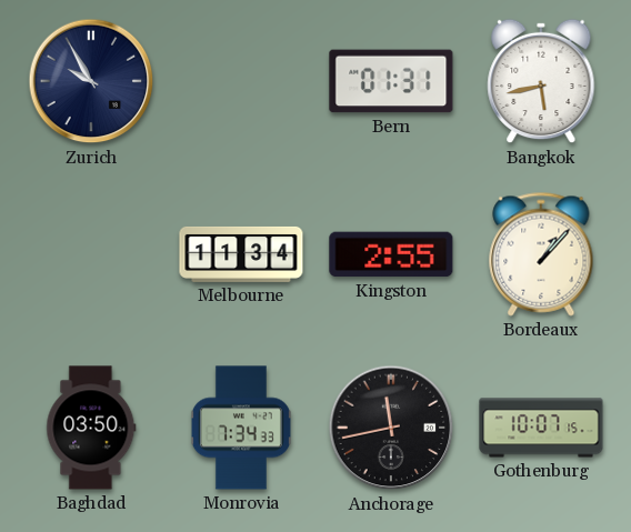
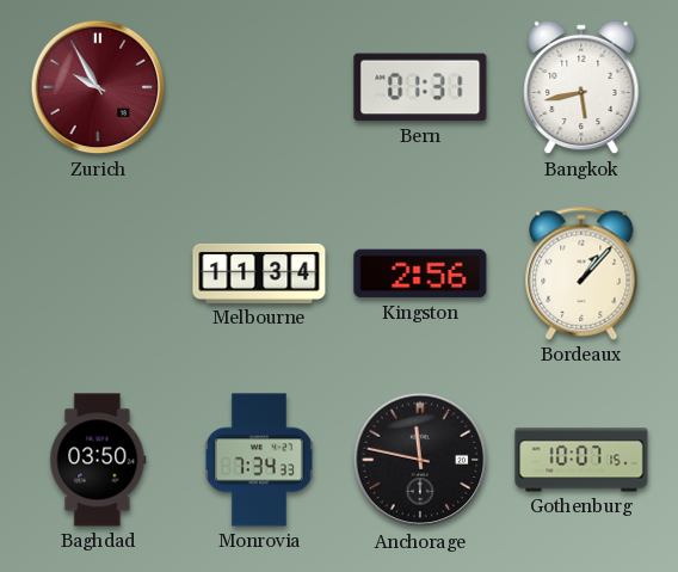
Zurich dial: navy -> burgundy
Kingston: 2:55 -> 2:56
Anchorage: 11:43 -> 11:47
